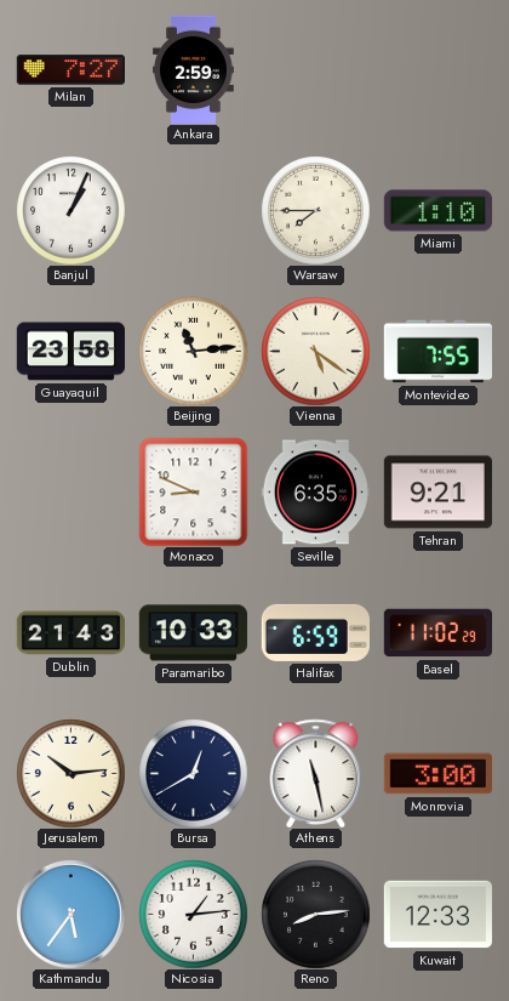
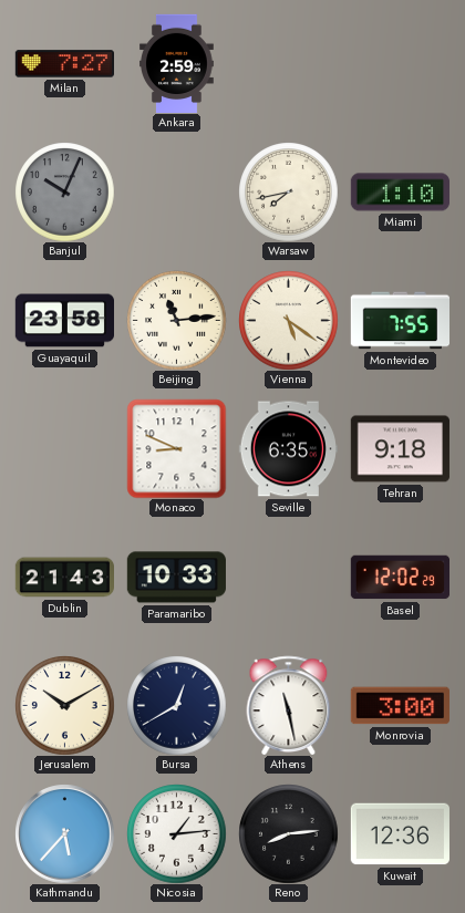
Banjul: 1:04 -> 10:04
Banjul dial: white -> grey
Warsaw: 7:45 -> 7:43
Tehran: 9:21 -> 9:18
Halifax: 6:59 -> none
Basel: 11:02 -> 12:02
Jerusalem: 10:14 -> 10:10
Kathmandu: 5:36 -> 5:37
Kuwait: 12:33 -> 12:36
